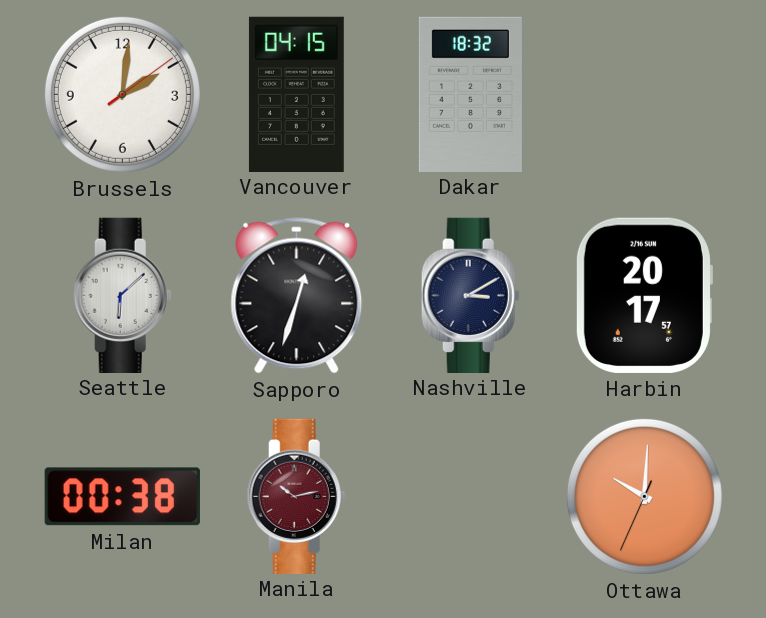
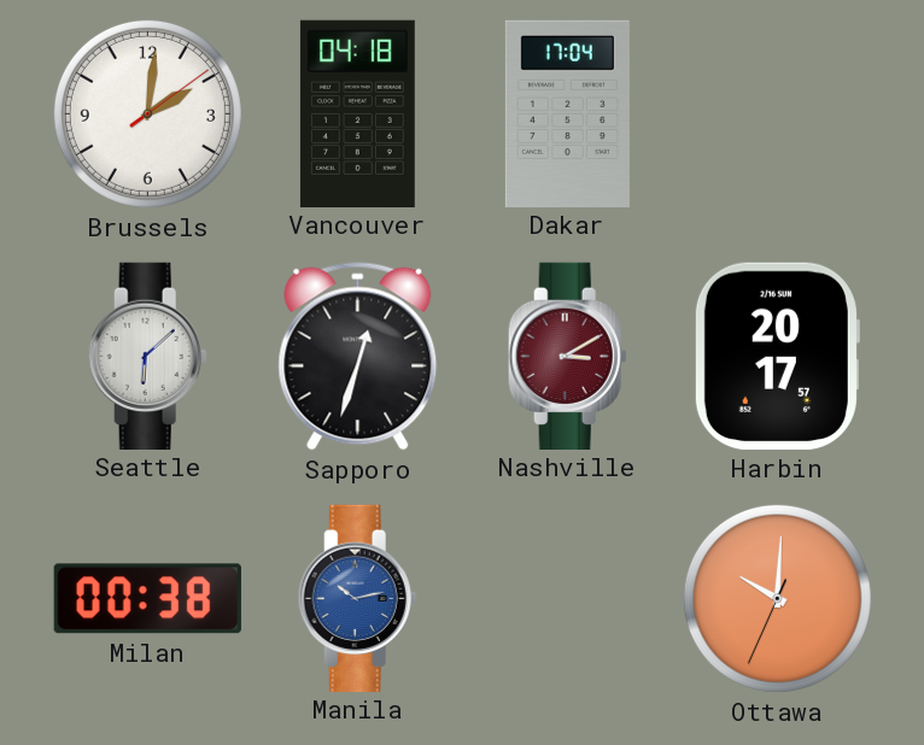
Vancouver: 04:15 -> 04:18
Dakar: 18:32 -> 17:04
Nashville dial: navy -> burgundy
Manila dial: burgundy -> blue
